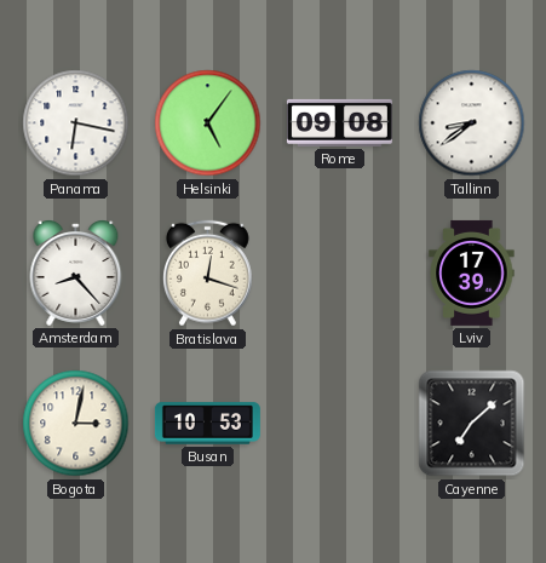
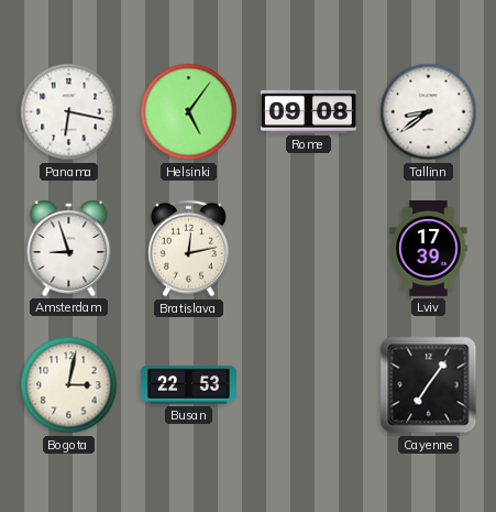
Amsterdam: 8:23 -> 8:57
Bratislava: 12:18 -> 12:13
Busan: 10:53 -> 22:53
Cayenne: 7:08 -> 7:06
